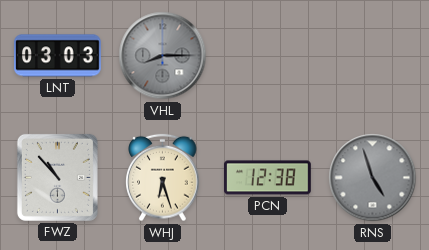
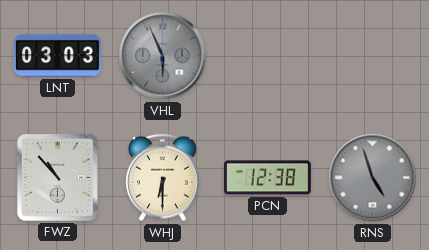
VHL: 8:15 -> 5:56
WHJ: 6:27 -> 6:30
